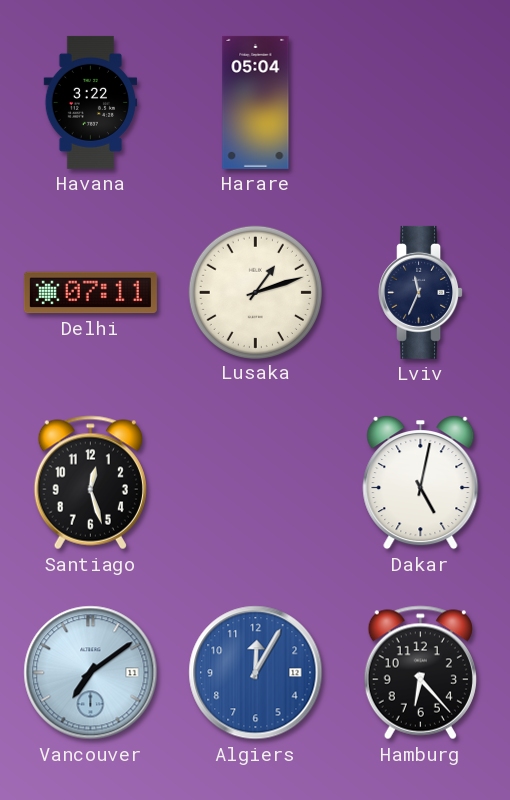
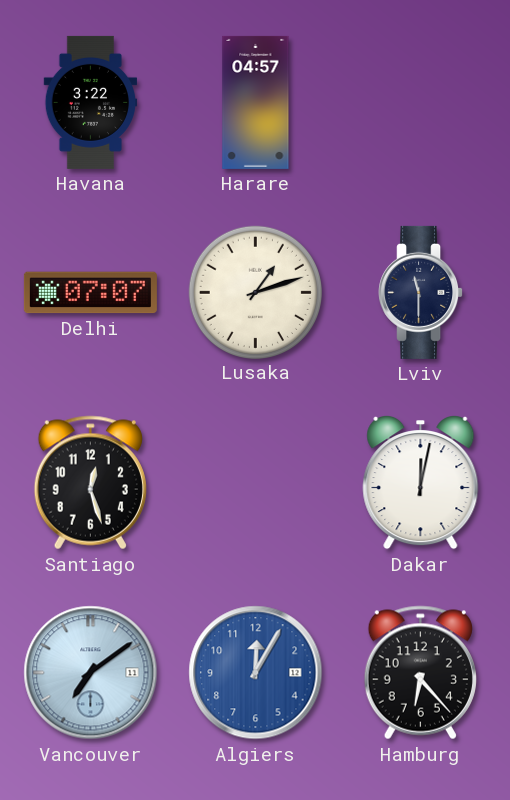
Harare: 05:04 -> 04:57
Delhi: 07:11 -> 07:07
Lviv: 11:34 -> 11:30
Dakar: 5:02 -> 12:02
